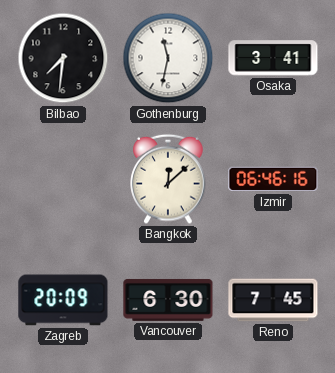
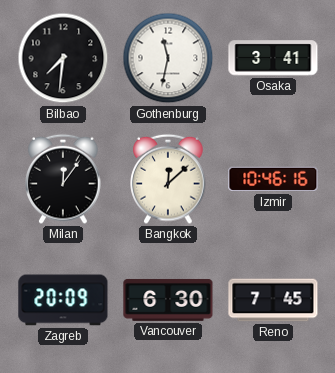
Milan: none -> 12:06
Izmir: 06:46 -> 10:46
